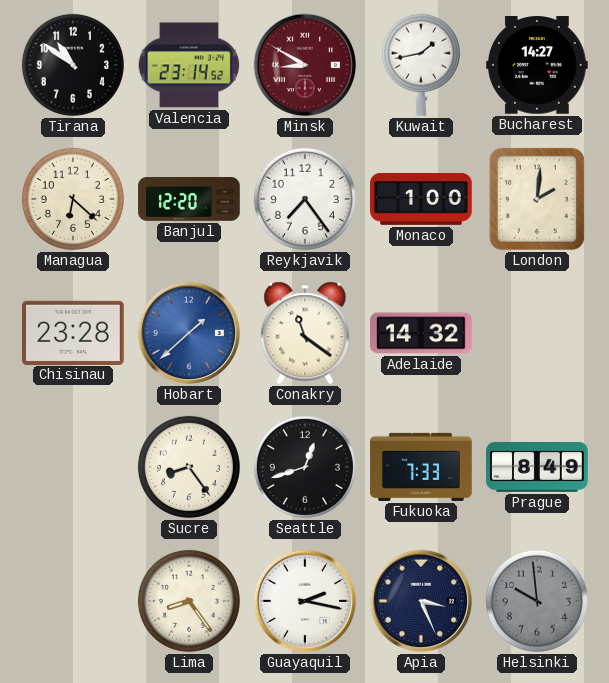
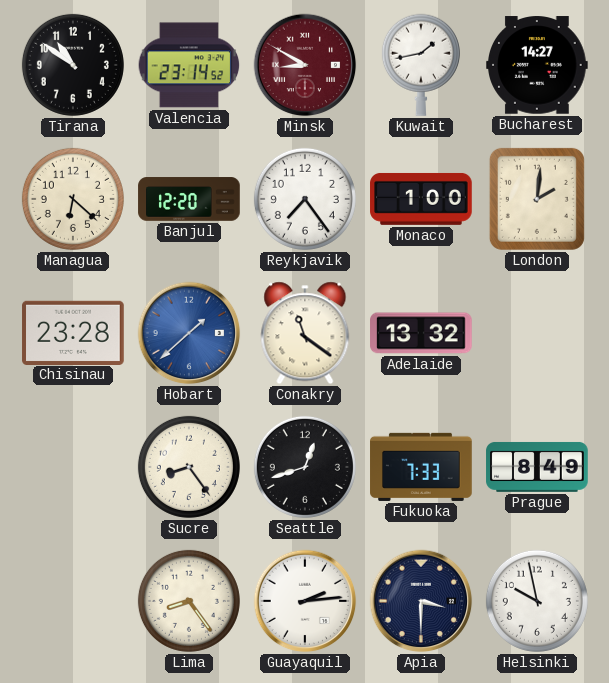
Adelaide: 14:32 -> 13:32
Guayaquil: 2:17 -> 2:14
Apia: 3:26 -> 3:30
Helsinki: 9:59 -> 9:58
Helsinki dial: grey -> white
